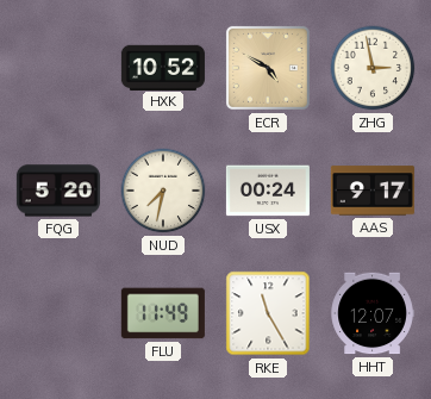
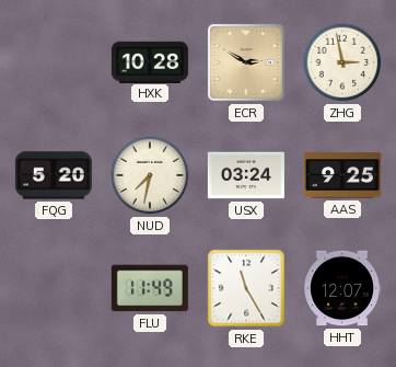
HXK: 10:52 -> 10:28
ECR: 4:50 -> 2:50
USX: 00:24 -> 03:24
AAS: 9:17 -> 9:25
